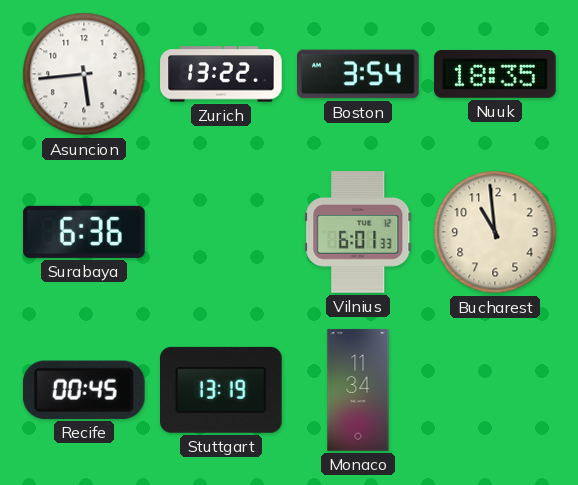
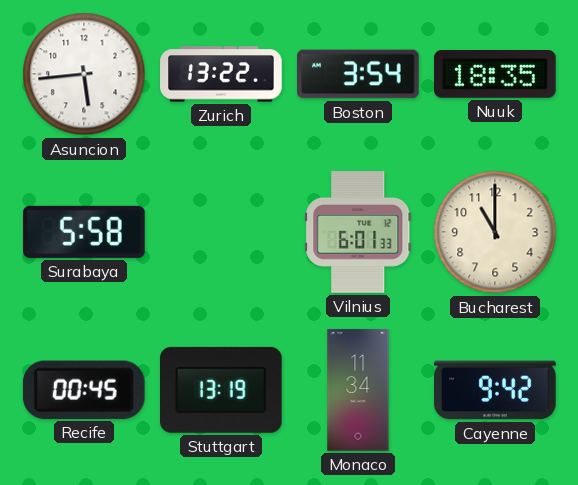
Surabaya: 6:36 -> 5:58
Bucharest: 10:59 -> 11:00
Cayenne: none -> 9:42
